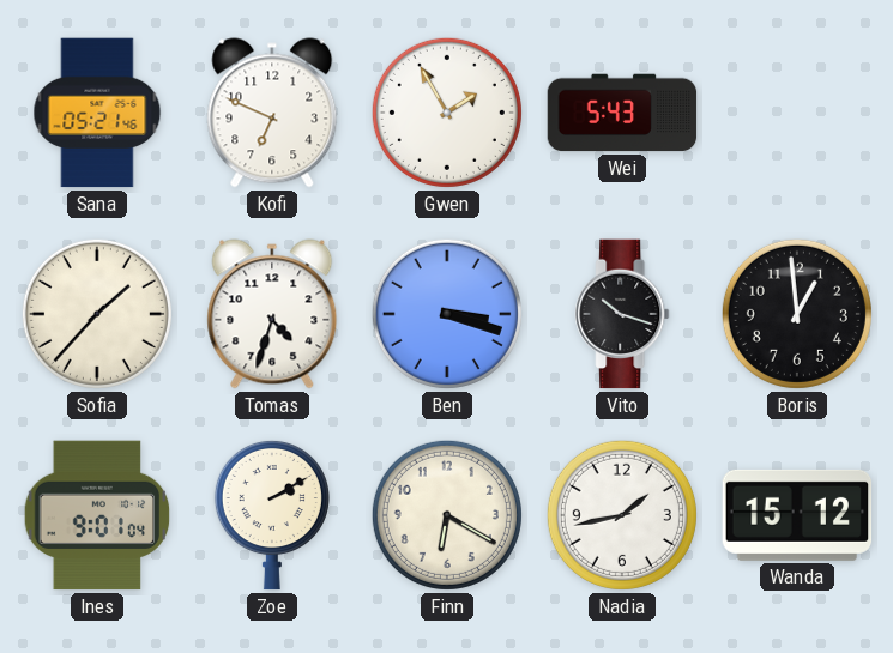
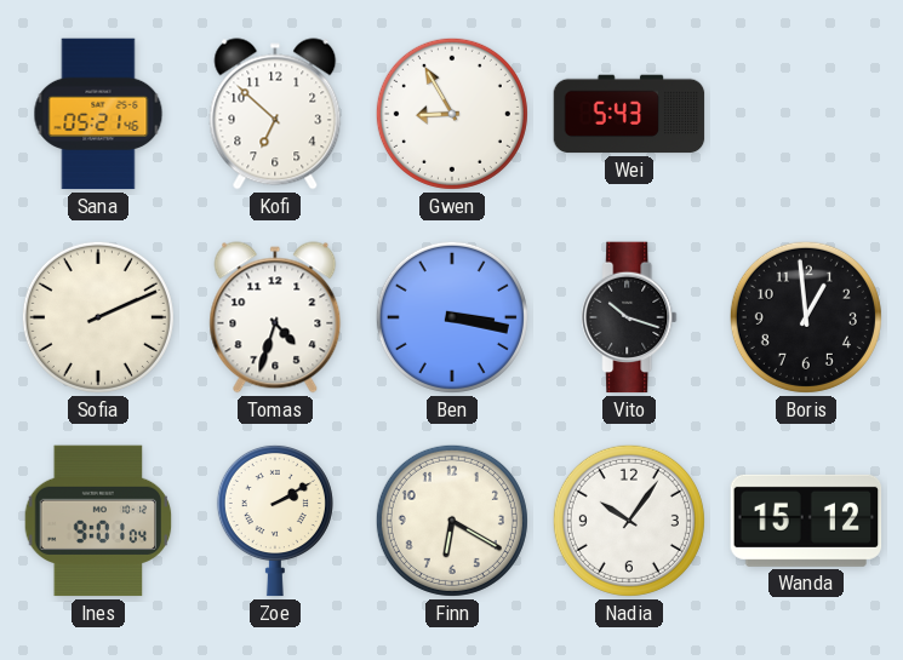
Kofi: 6:49 -> 6:52
Gwen: 1:55 -> 8:55
Sofia: 1:37 -> 2:11
Ben: 3:18 -> 3:17
Nadia: 1:43 -> 10:06
